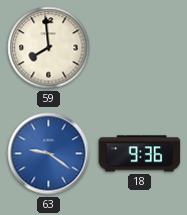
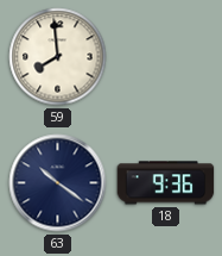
63: 9:21 -> 10:21
63 dial: blue -> navy
